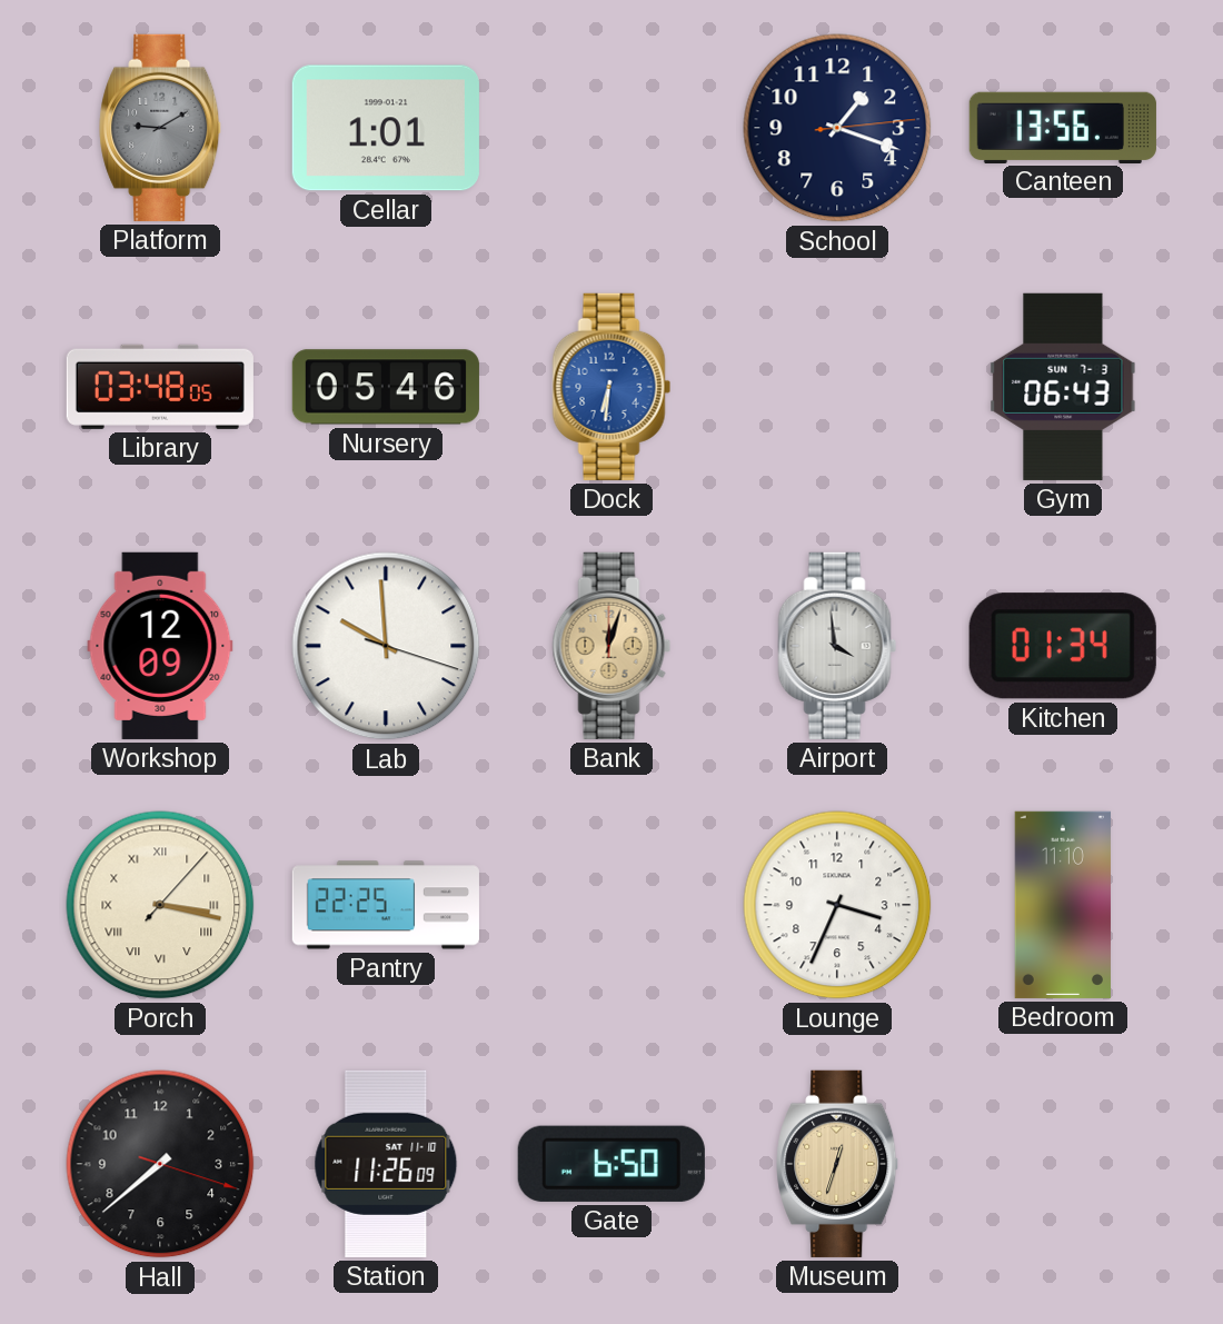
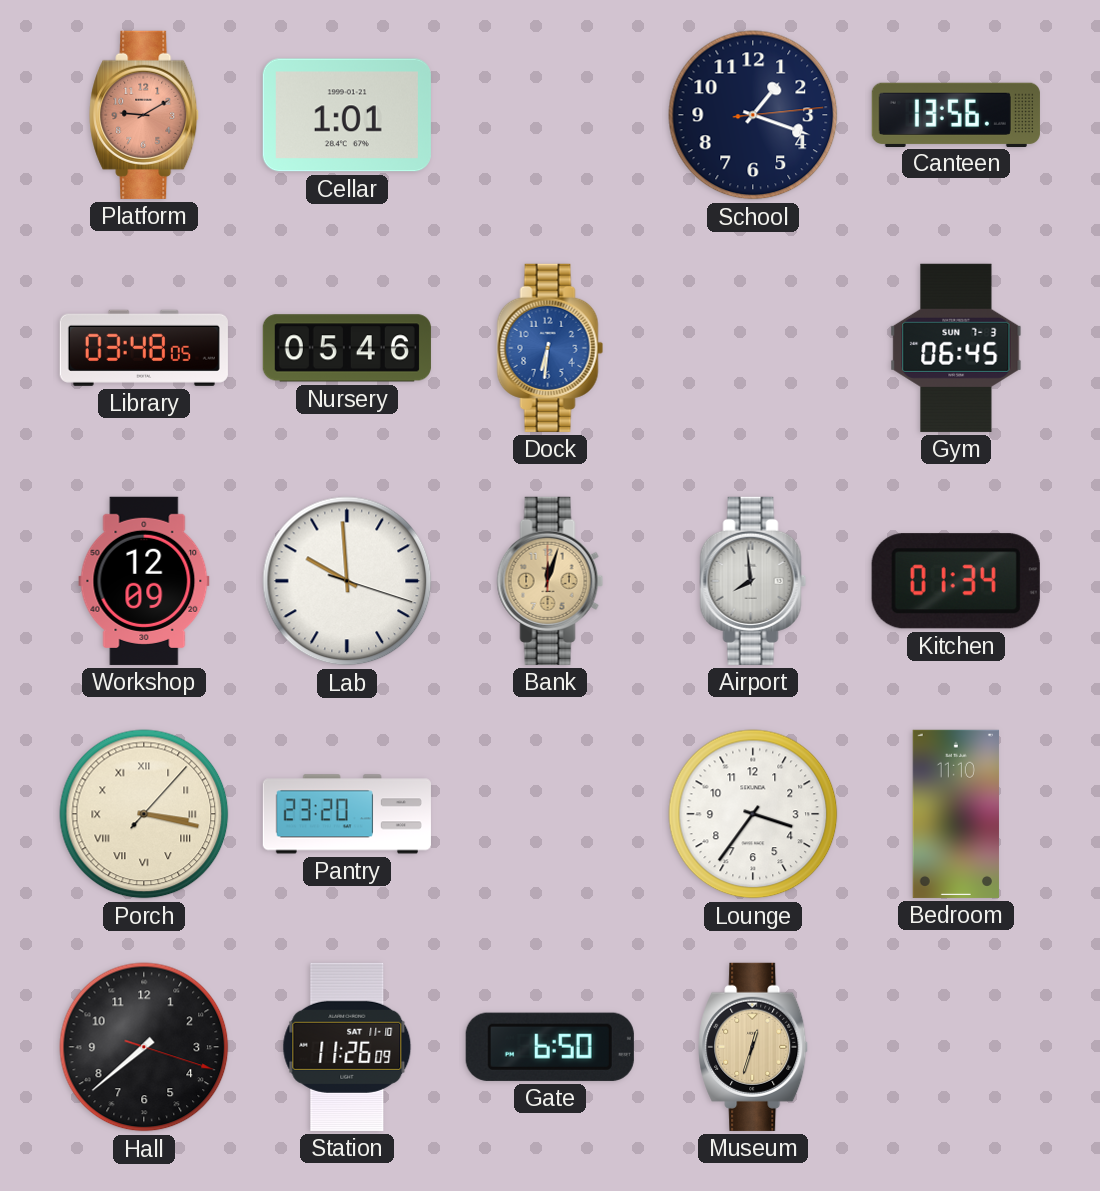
Platform dial: grey -> salmon
Gym: 06:43 -> 06:45
Airport: 3:59 -> 7:59
Pantry: 22:25 -> 23:20
Lounge: 3:34 -> 3:36
